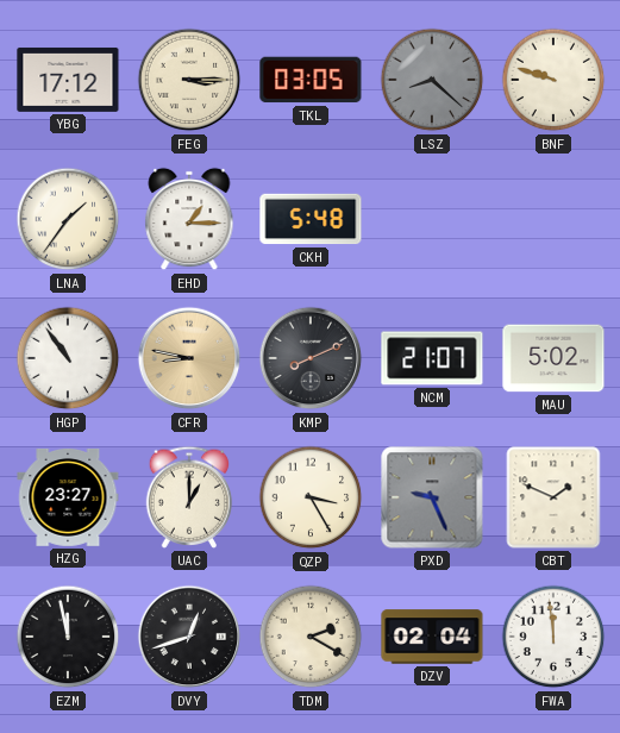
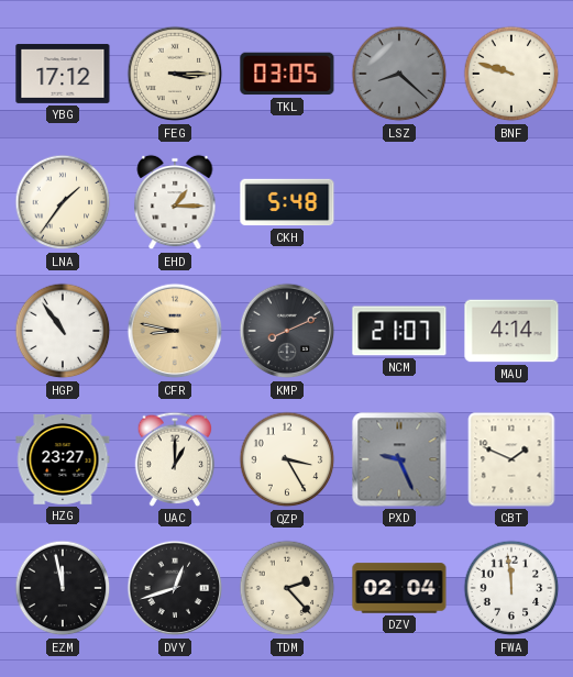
MAU: 5:02 -> 4:14
TDM: 2:20 -> 2:23
